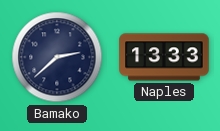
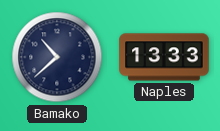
Bamako: 2:38 -> 10:38
